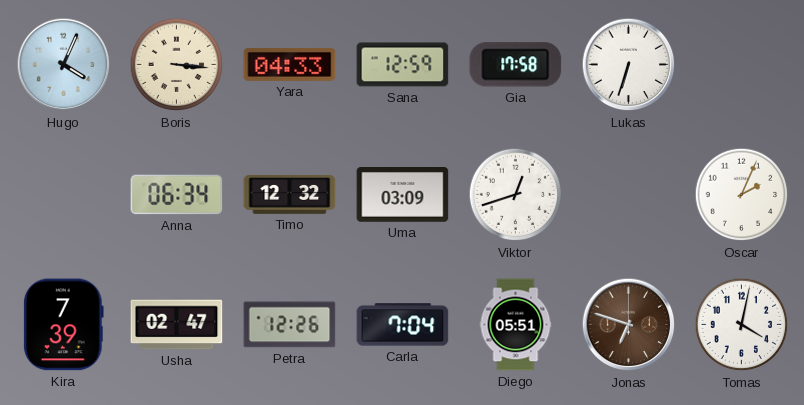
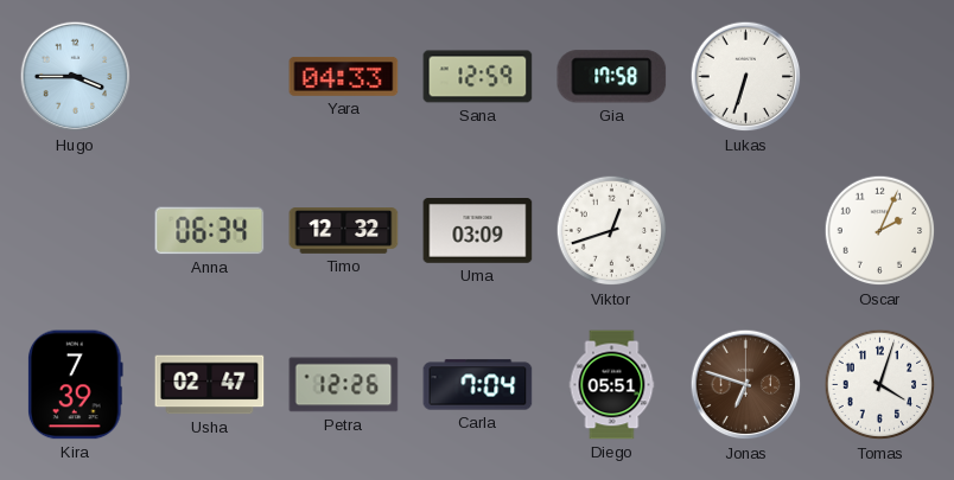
Hugo: 4:04 -> 3:45
Boris: 3:16 -> none
Tomas: 4:02 -> 4:03
